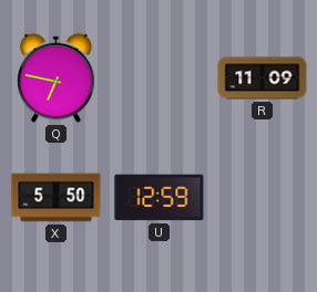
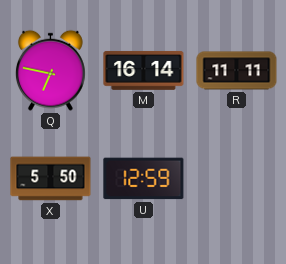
M: none -> 16:14
R: 11:09 -> 11:11
